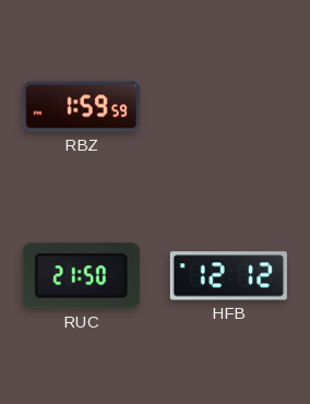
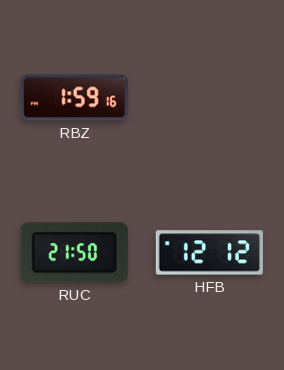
RBZ: 1:59:59 -> 1:59:16
